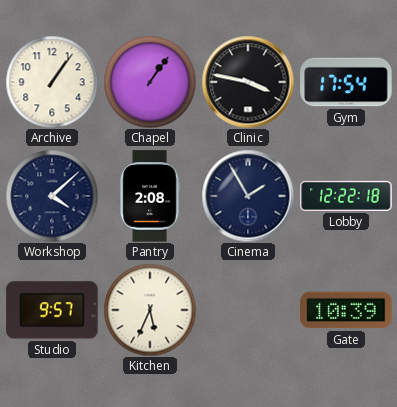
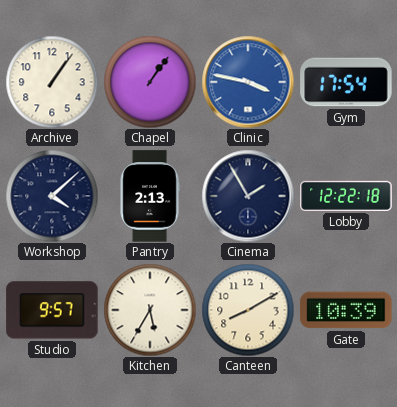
Clinic dial: black -> blue
Pantry: 2:08 -> 2:13
Kitchen: 5:34 -> 5:35
Canteen: none -> 8:10
